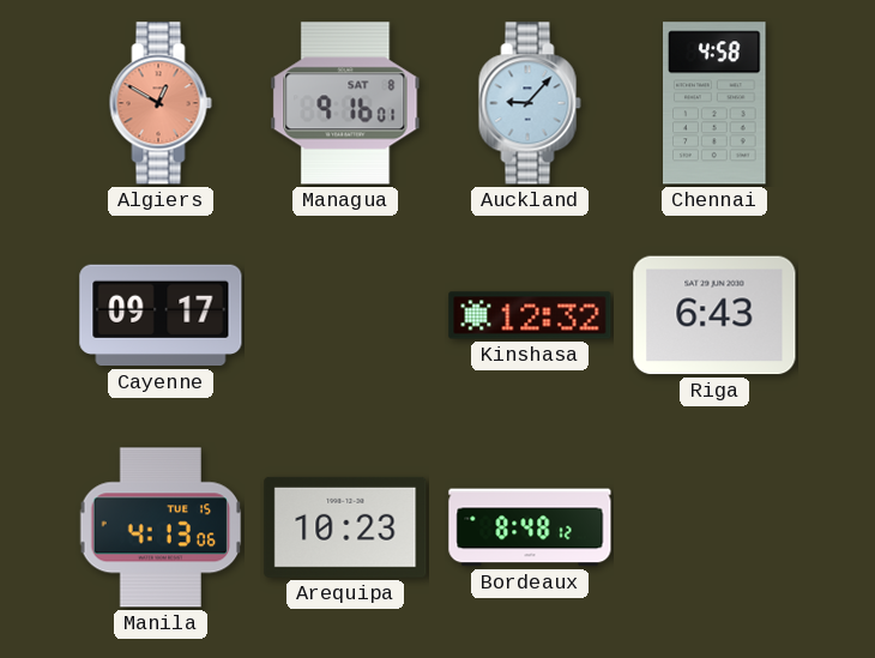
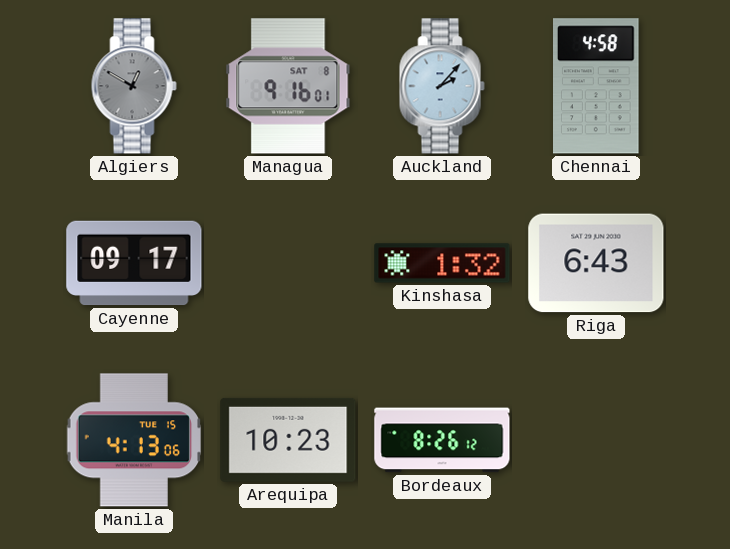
Algiers dial: salmon -> grey
Auckland: 9:07 -> 2:07
Kinshasa: 12:32 -> 1:32
Bordeaux: 8:48 -> 8:26
